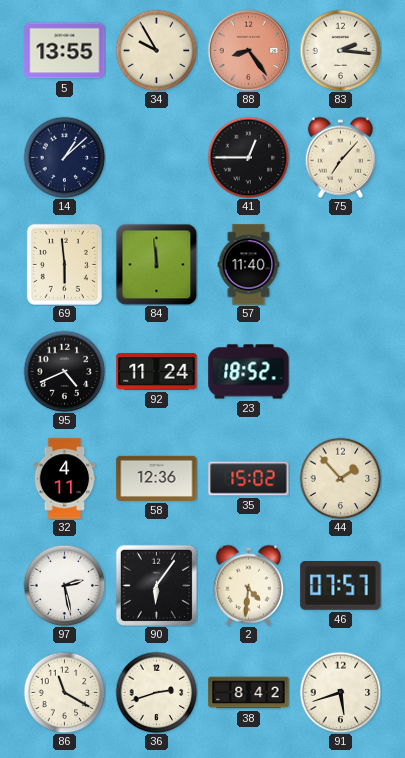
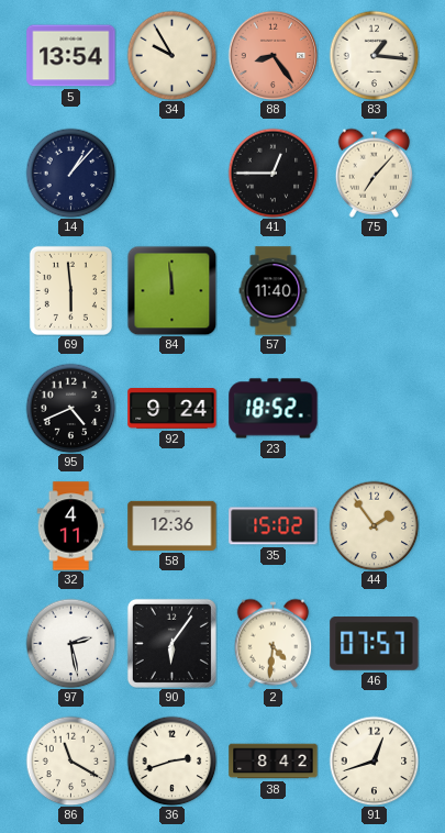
5: 13:55 -> 13:54
83: 2:16 -> 1:16
14: 1:08 -> 1:07
92: 11:24 -> 9:24
44: 1:53 -> 1:54
91: 5:42 -> 12:42
